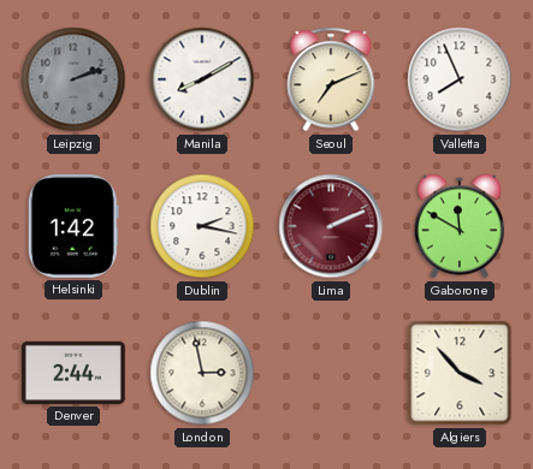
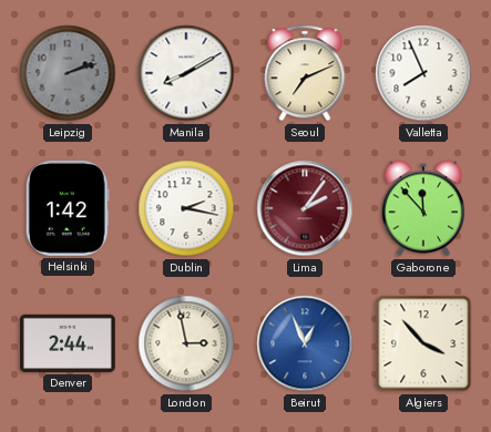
Lima: 2:11 -> 2:06
Gaborone: 11:50 -> 11:53
Beirut: none -> 12:56
